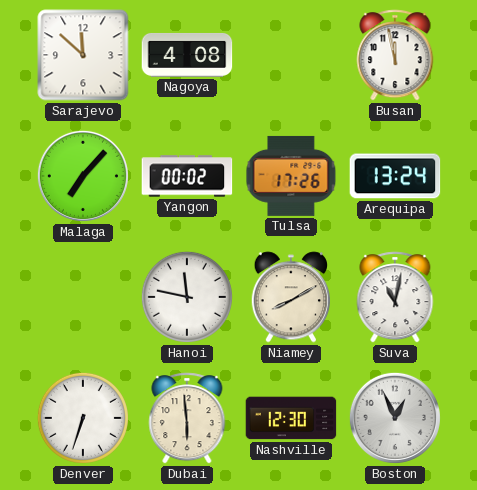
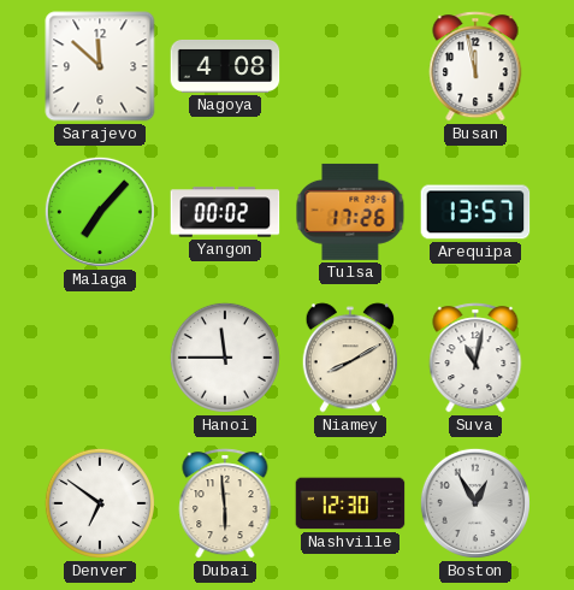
Arequipa: 13:24 -> 13:57
Hanoi: 11:47 -> 11:45
Denver: 6:33 -> 6:51
Boston: 12:56 -> 12:55
